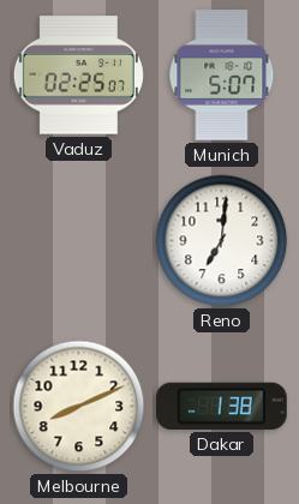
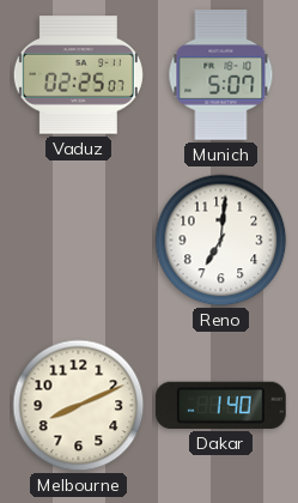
Dakar: 1:38 -> 1:40
